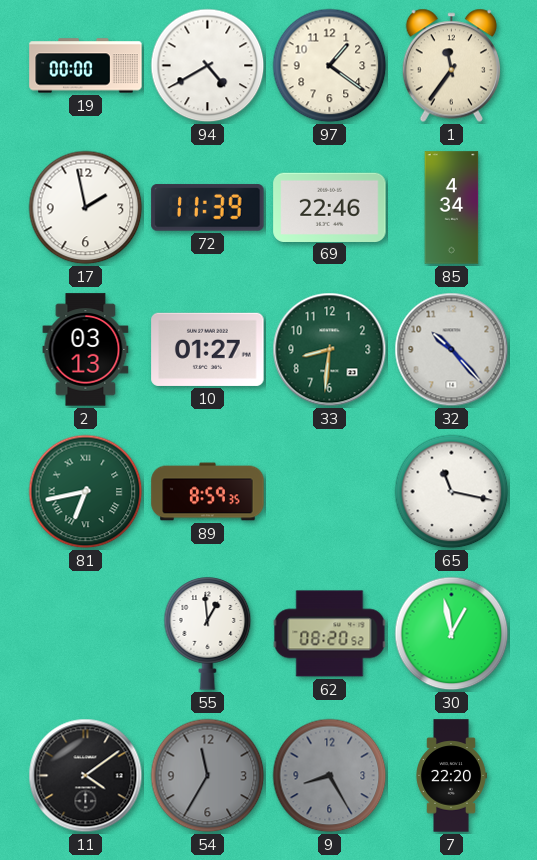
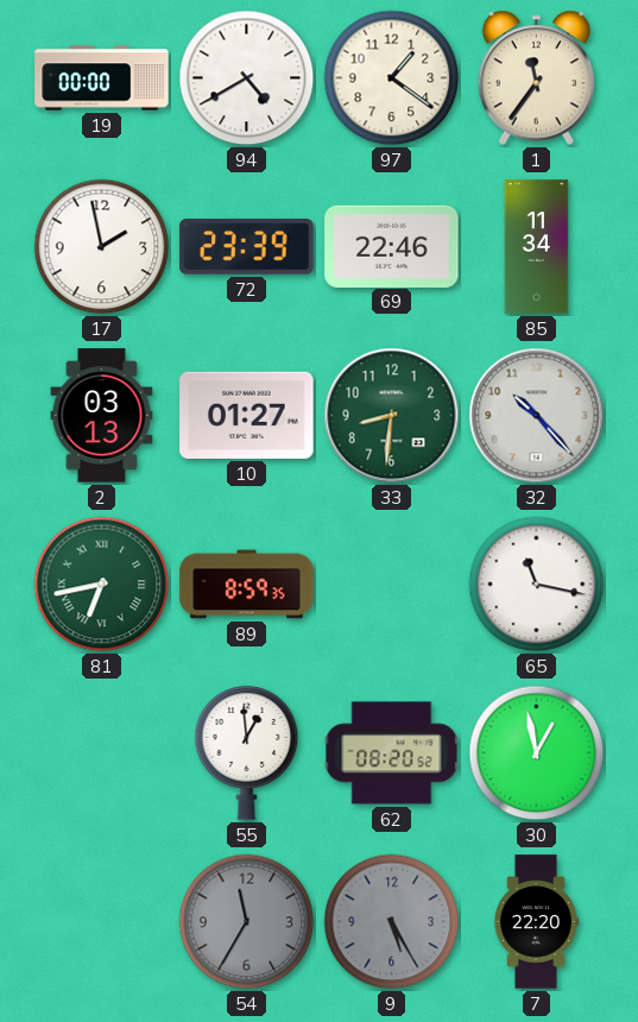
72: 11:39 -> 23:39
85: 4:34 -> 11:34
11: 4:09 -> none
9: 8:25 -> 5:25
